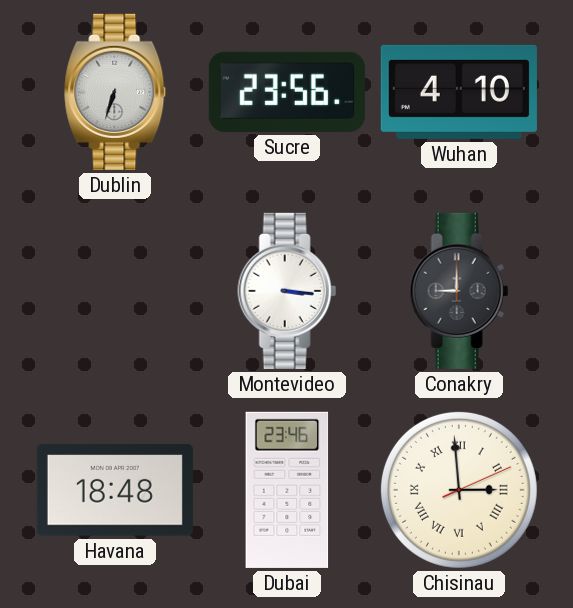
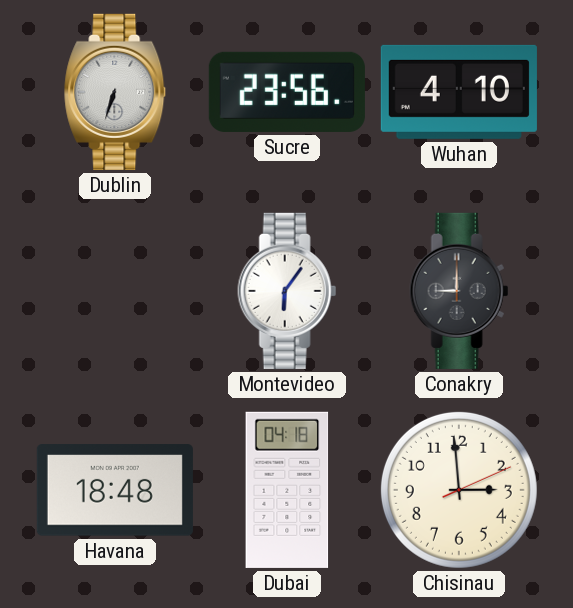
Montevideo: 3:16 -> 6:06
Dubai: 23:46 -> 04:18
Chisinau numerals: Roman -> Arabic
